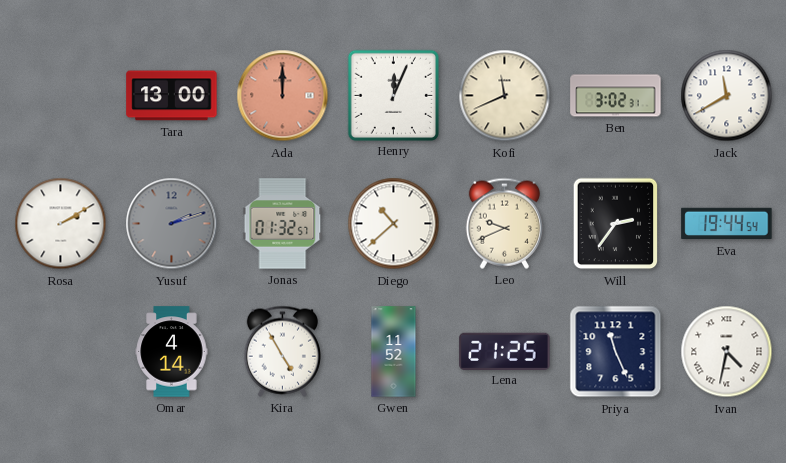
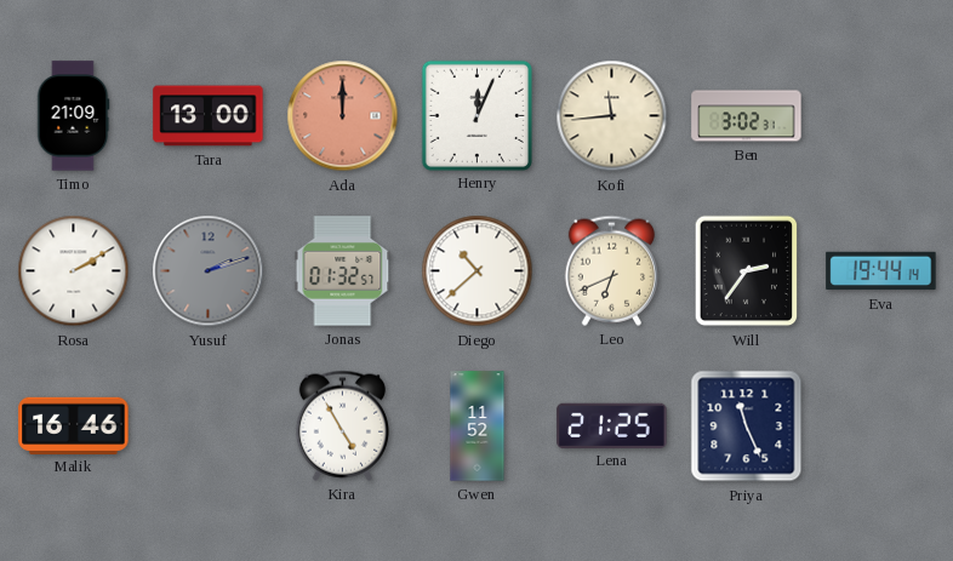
Timo: none -> 21:09
Kofi: 11:41 -> 11:44
Jack: 11:40 -> none
Leo: 9:41 -> 6:41
Eva: 19:44:54 -> 19:44:14
Malik: none -> 16:46
Omar: 4:14 -> none
Ivan: 4:32 -> none
